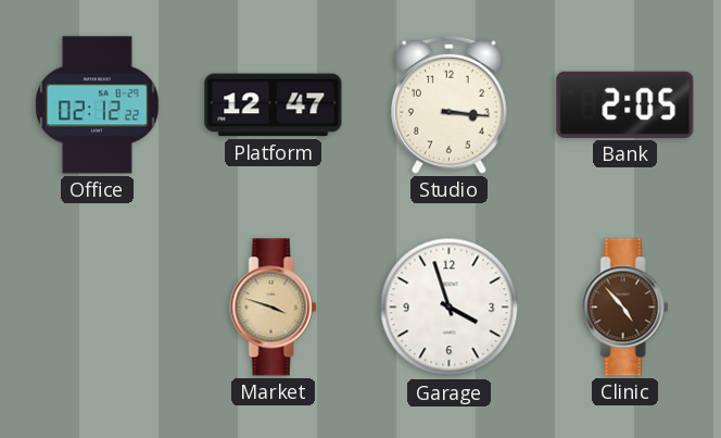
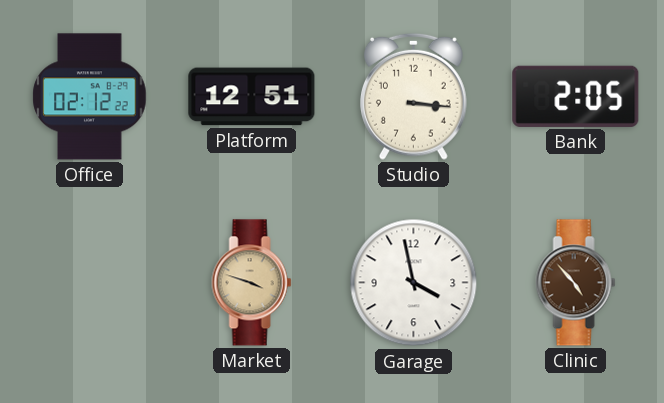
Platform: 12:47 -> 12:51
Garage: 3:57 -> 3:58
